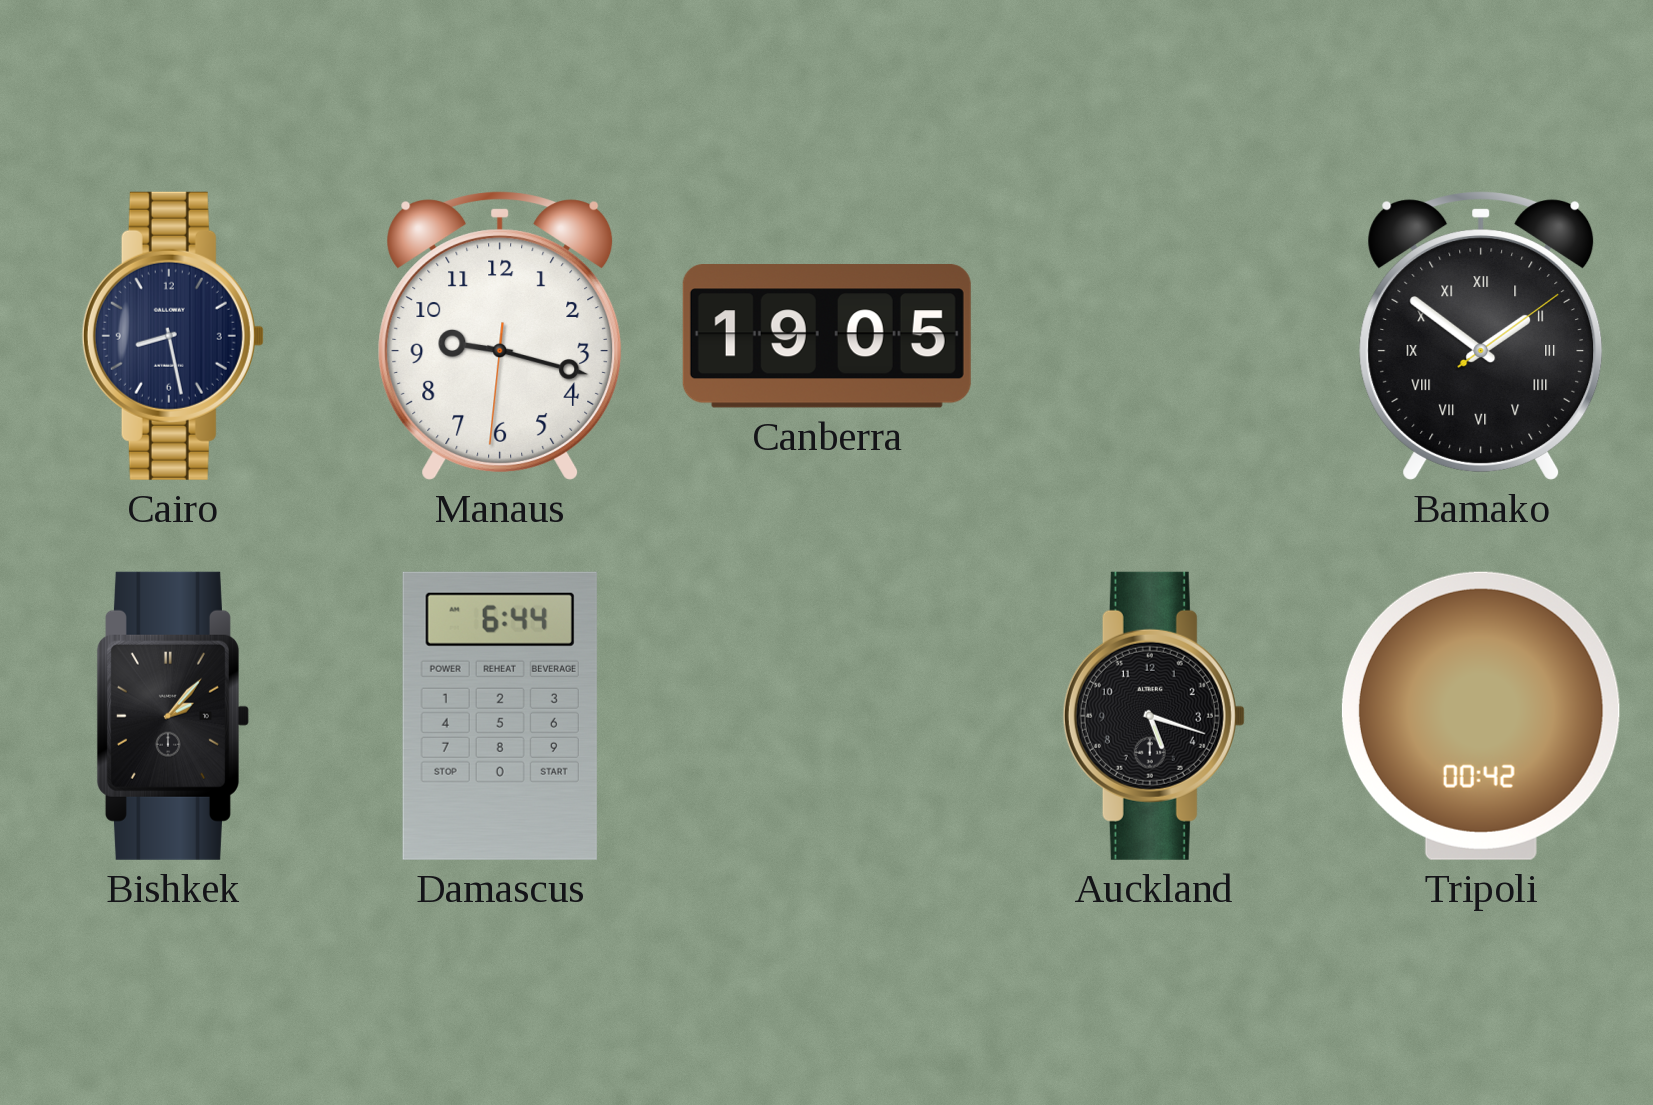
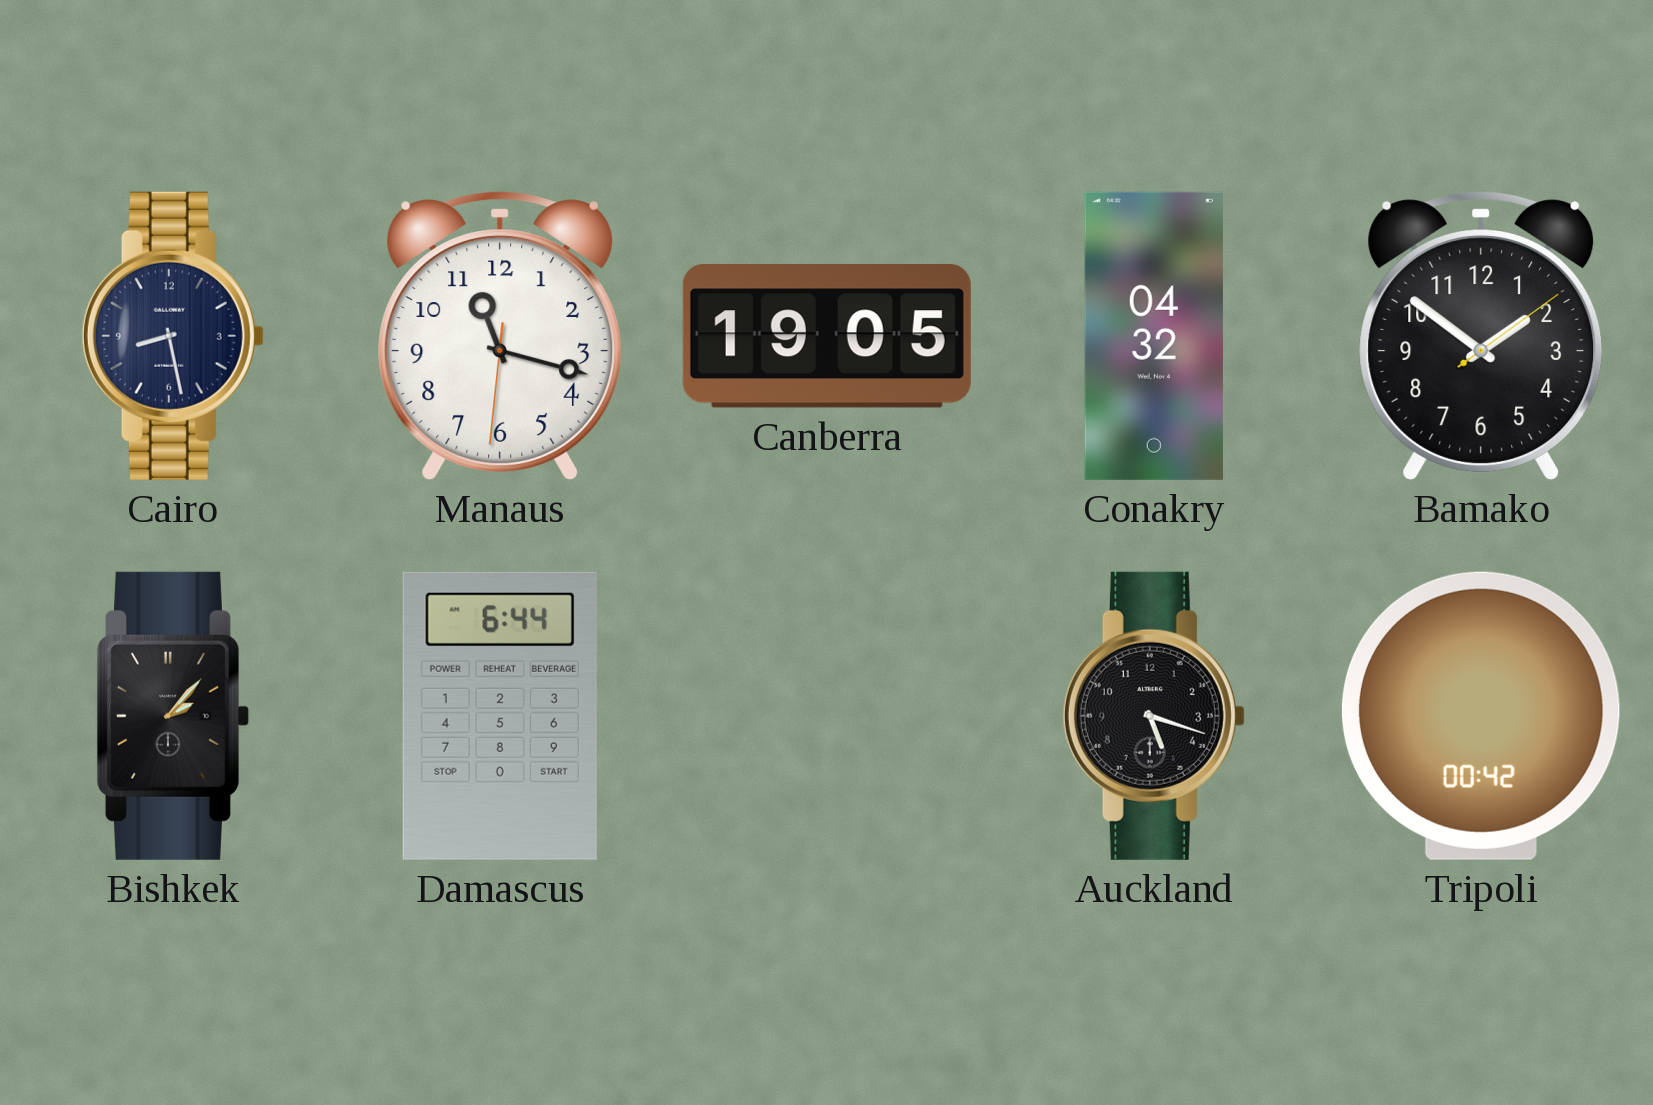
Manaus: 9:17 -> 11:17
Conakry: none -> 04:32
Bamako numerals: Roman -> Arabic
